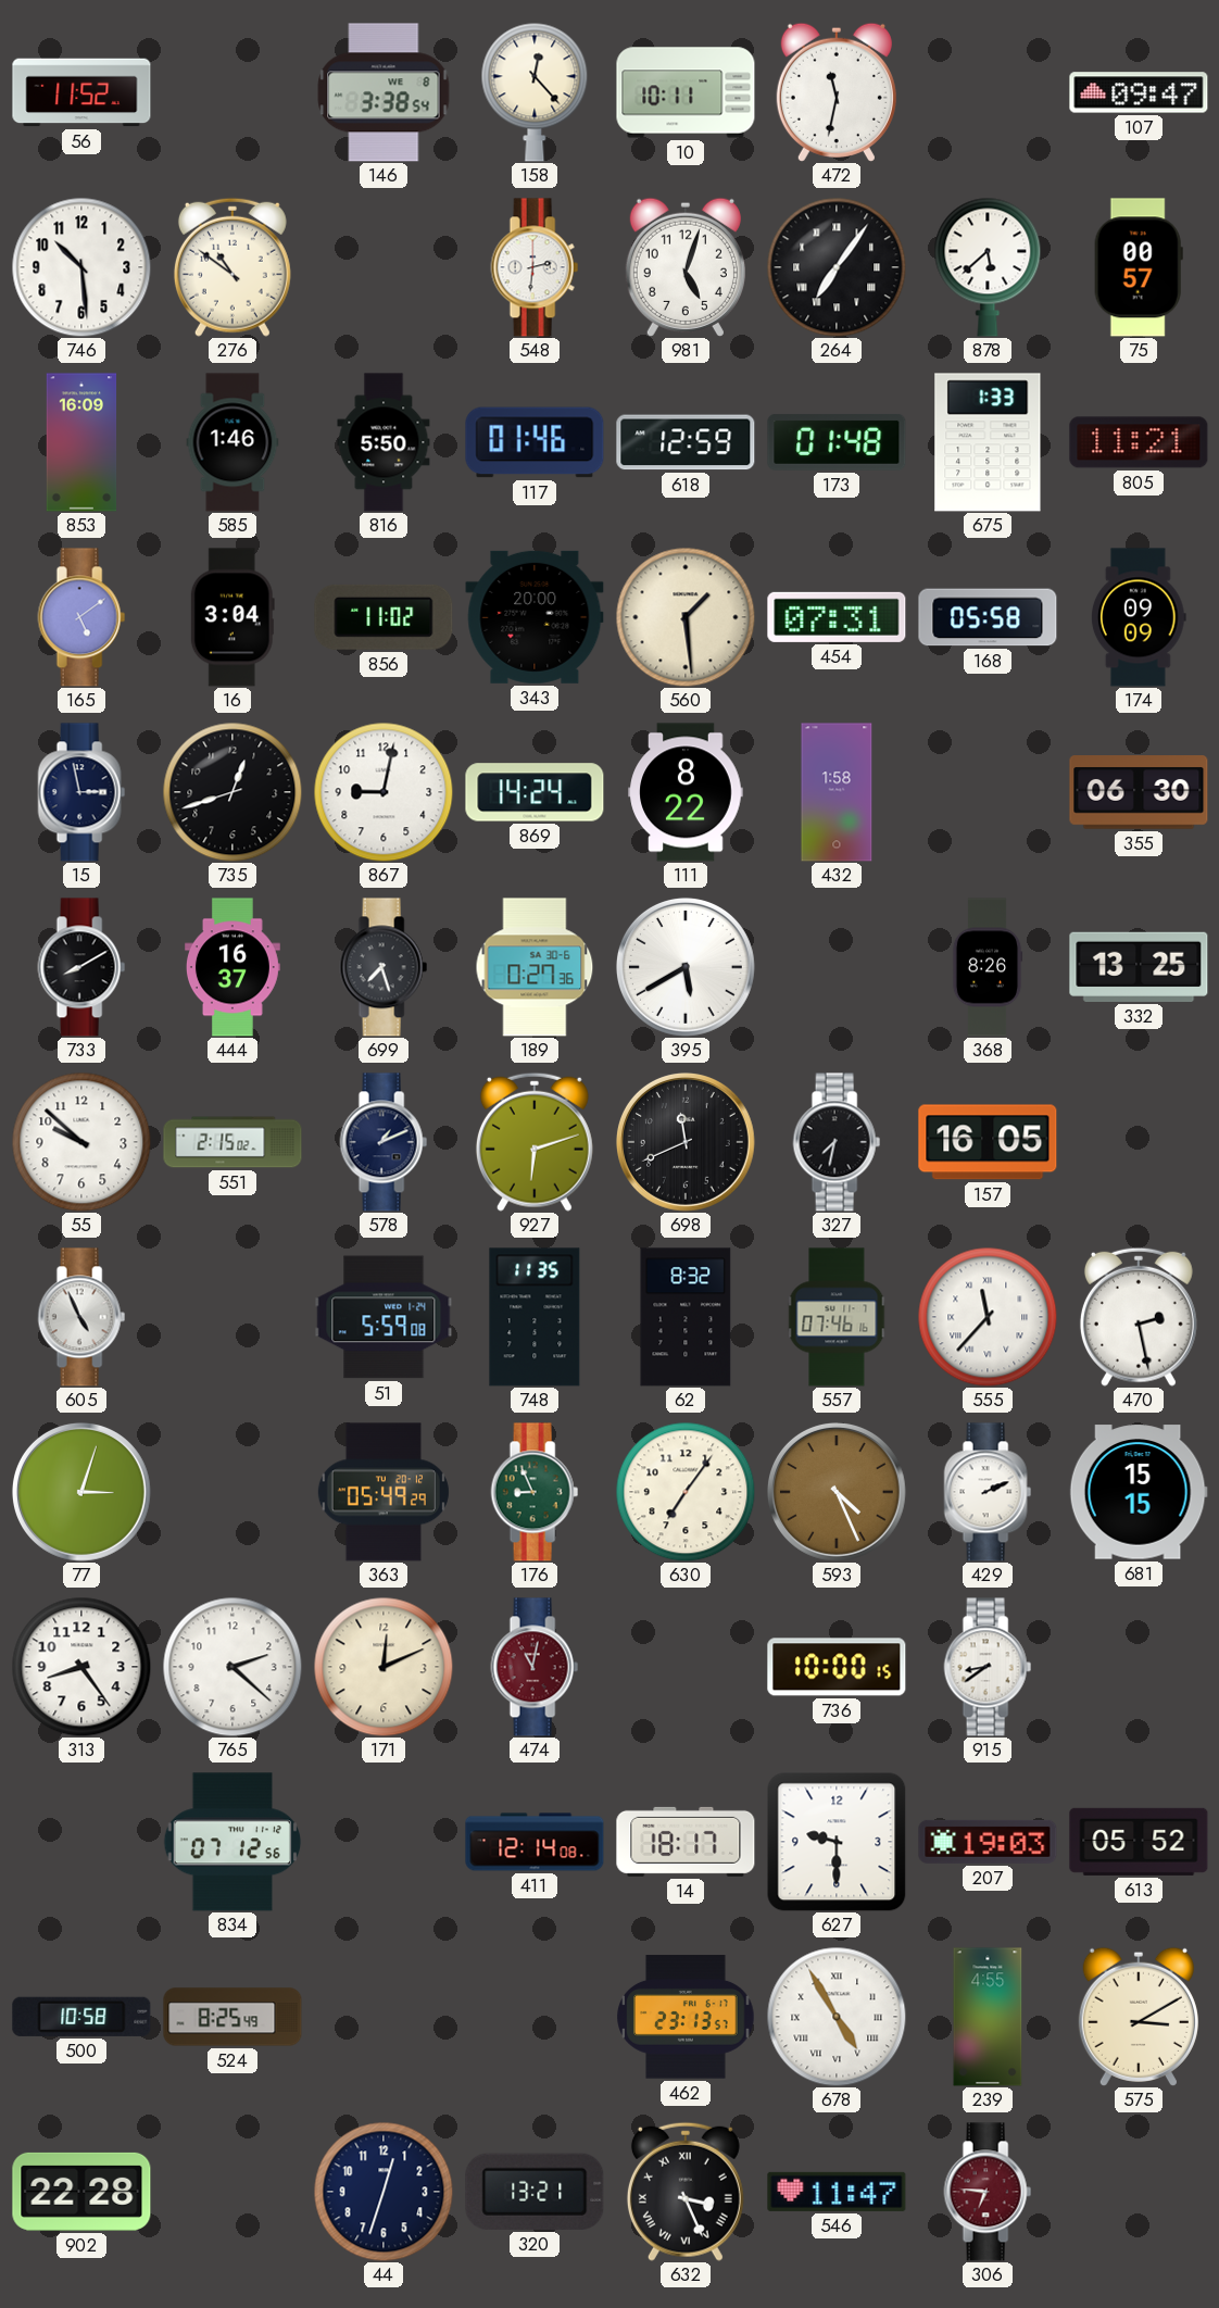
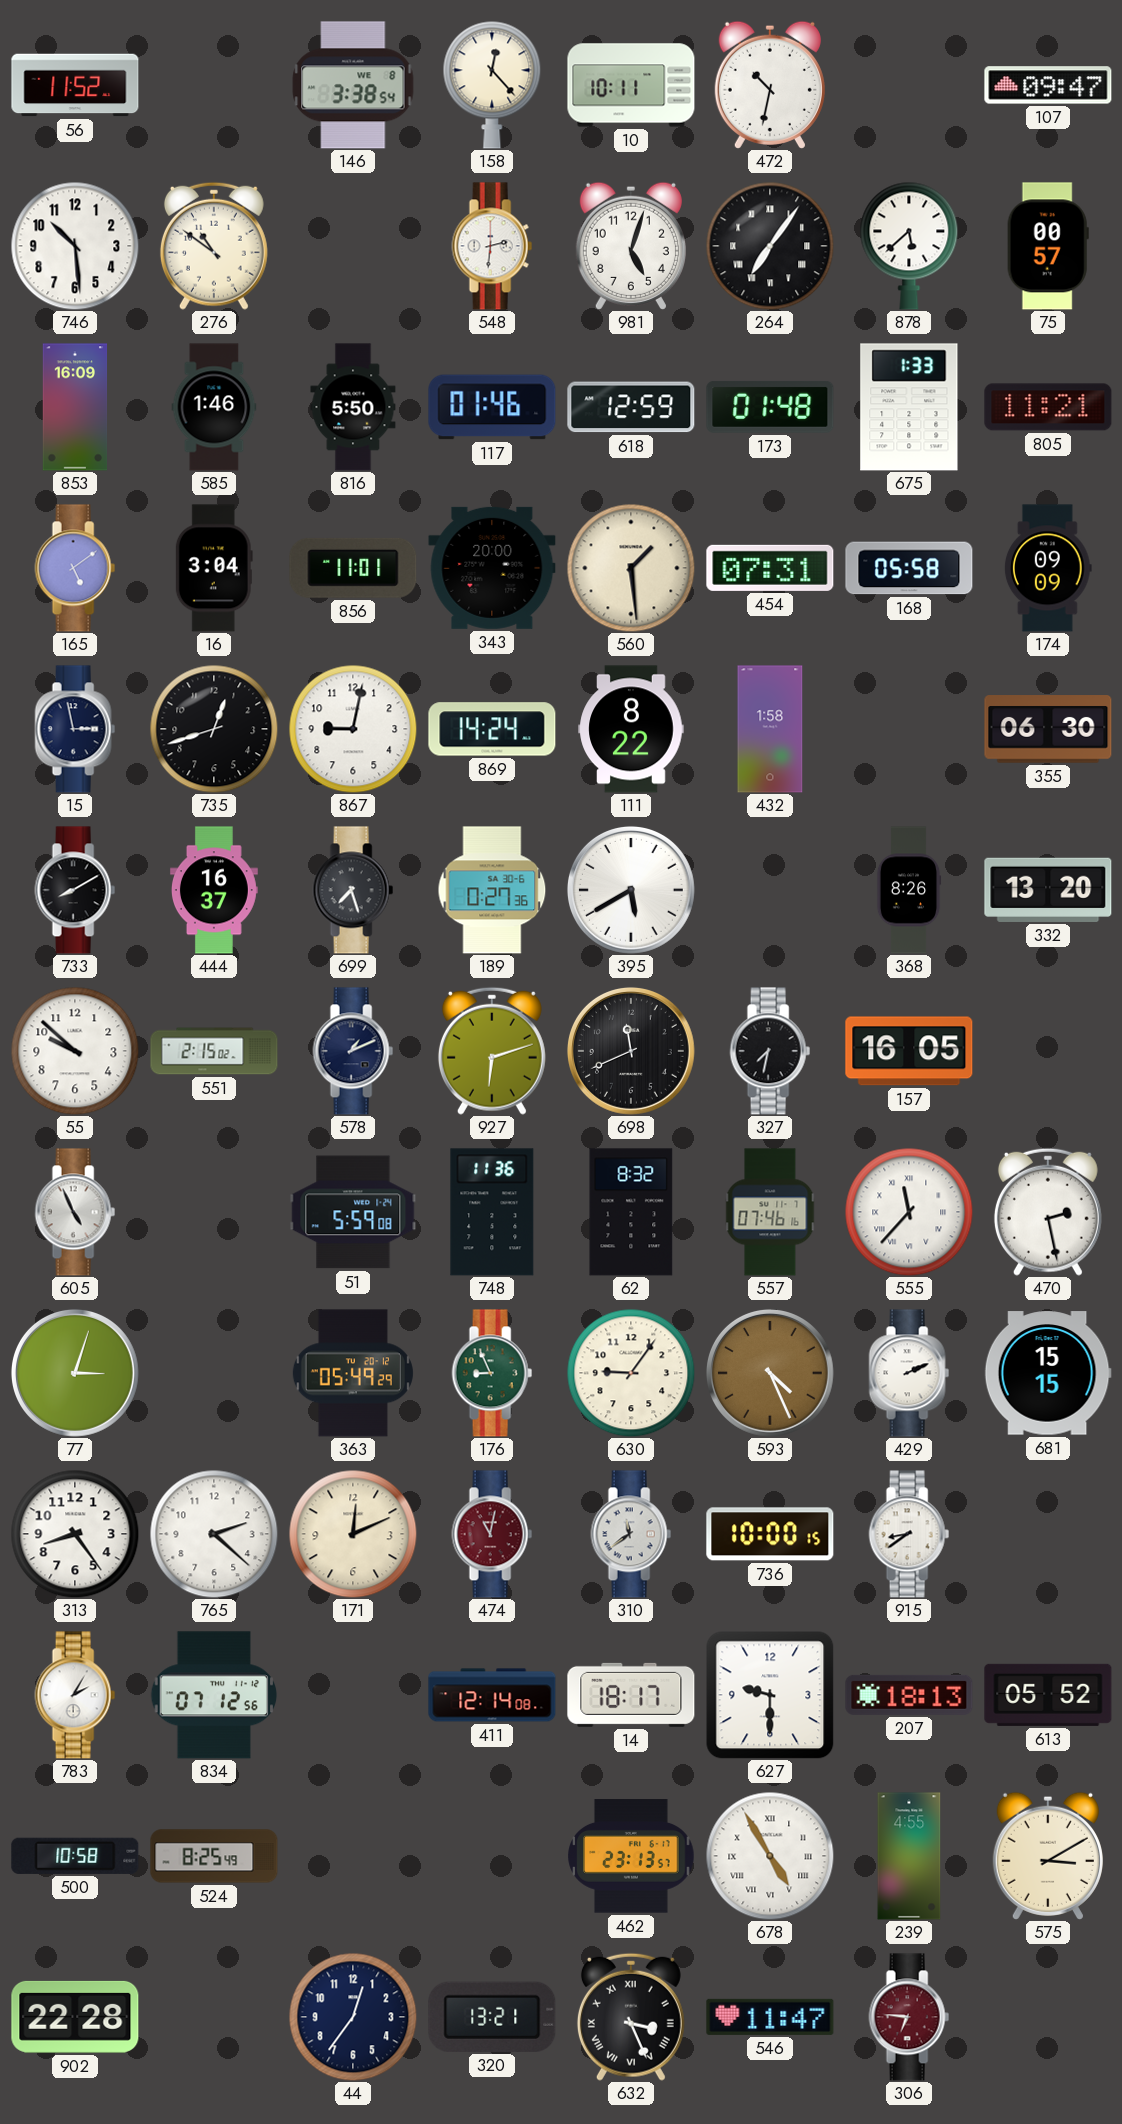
472: 11:32 -> 10:32
856: 11:02 -> 11:01
332: 13:25 -> 13:20
748: 11:35 -> 11:36
630: 7:06 -> 9:06
310: none -> 11:39
783: none -> 2:05
207: 19:03 -> 18:13
44: 12:33 -> 12:36
